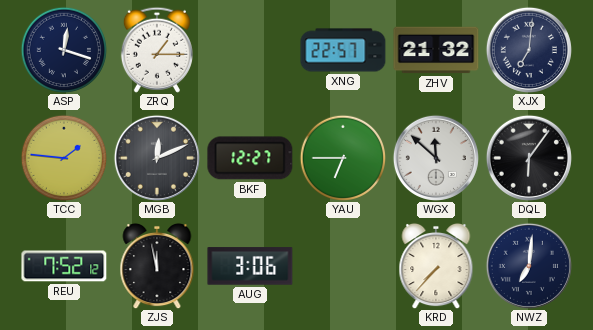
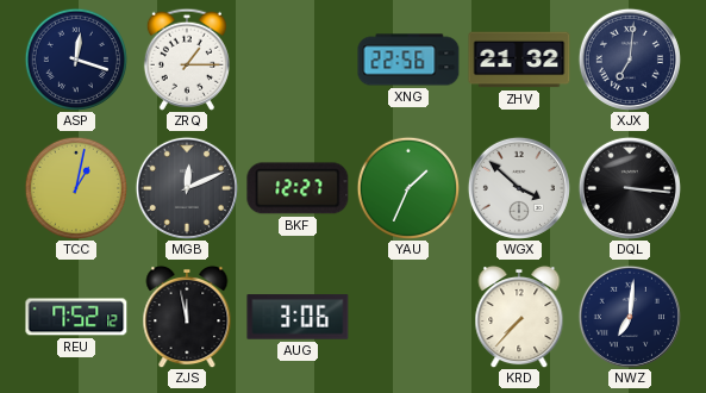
XNG: 22:57 -> 22:56
TCC: 1:46 -> 1:02
YAU: 6:45 -> 1:34
WGX: 11:52 -> 3:52
DQL: 6:06 -> 3:16
